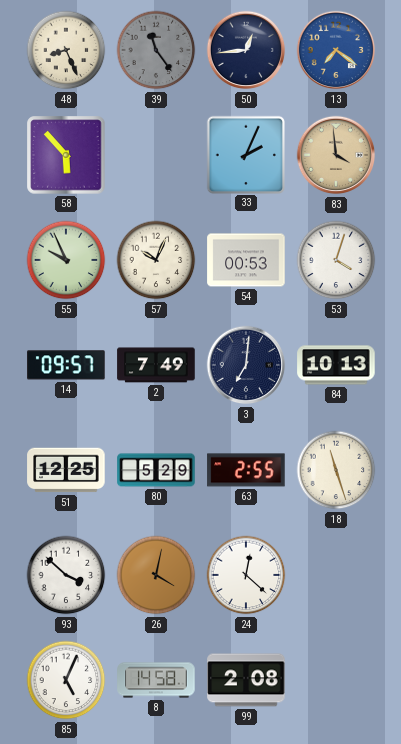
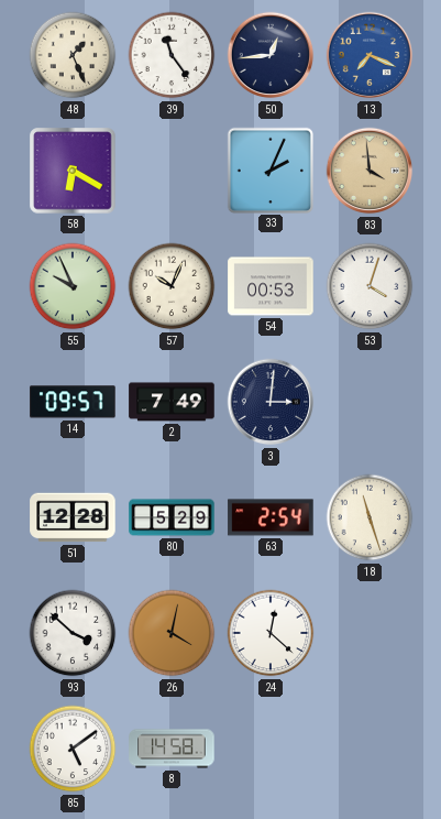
48: 8:26 -> 1:26
39 dial: grey -> white
13: 7:21 -> 7:19
58: 5:53 -> 6:20
3: 7:01 -> 3:01
84: 10:13 -> none
51: 12:25 -> 12:28
63: 2:55 -> 2:54
85: 5:04 -> 5:09
99: 2:08 -> none
